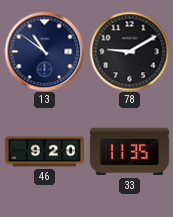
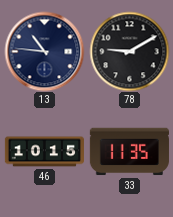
13: 10:51 -> 10:46
46: 9:20 -> 10:15
